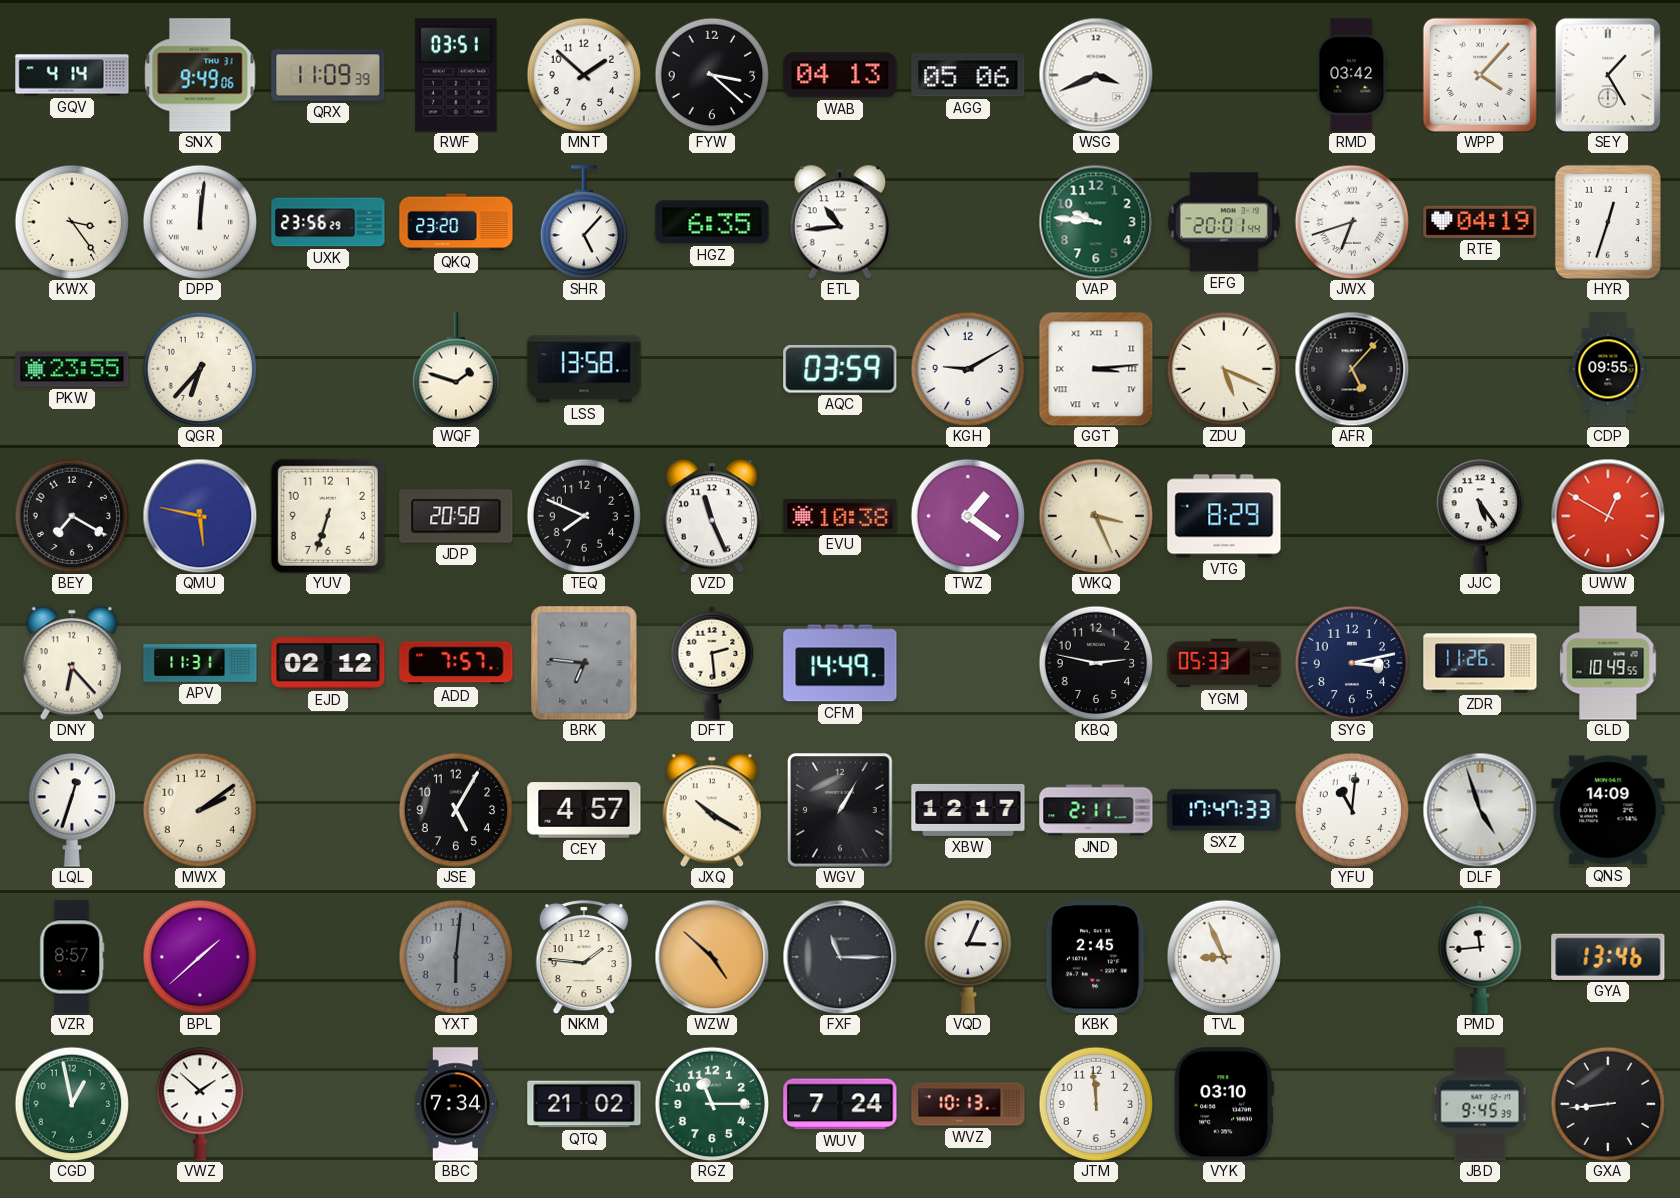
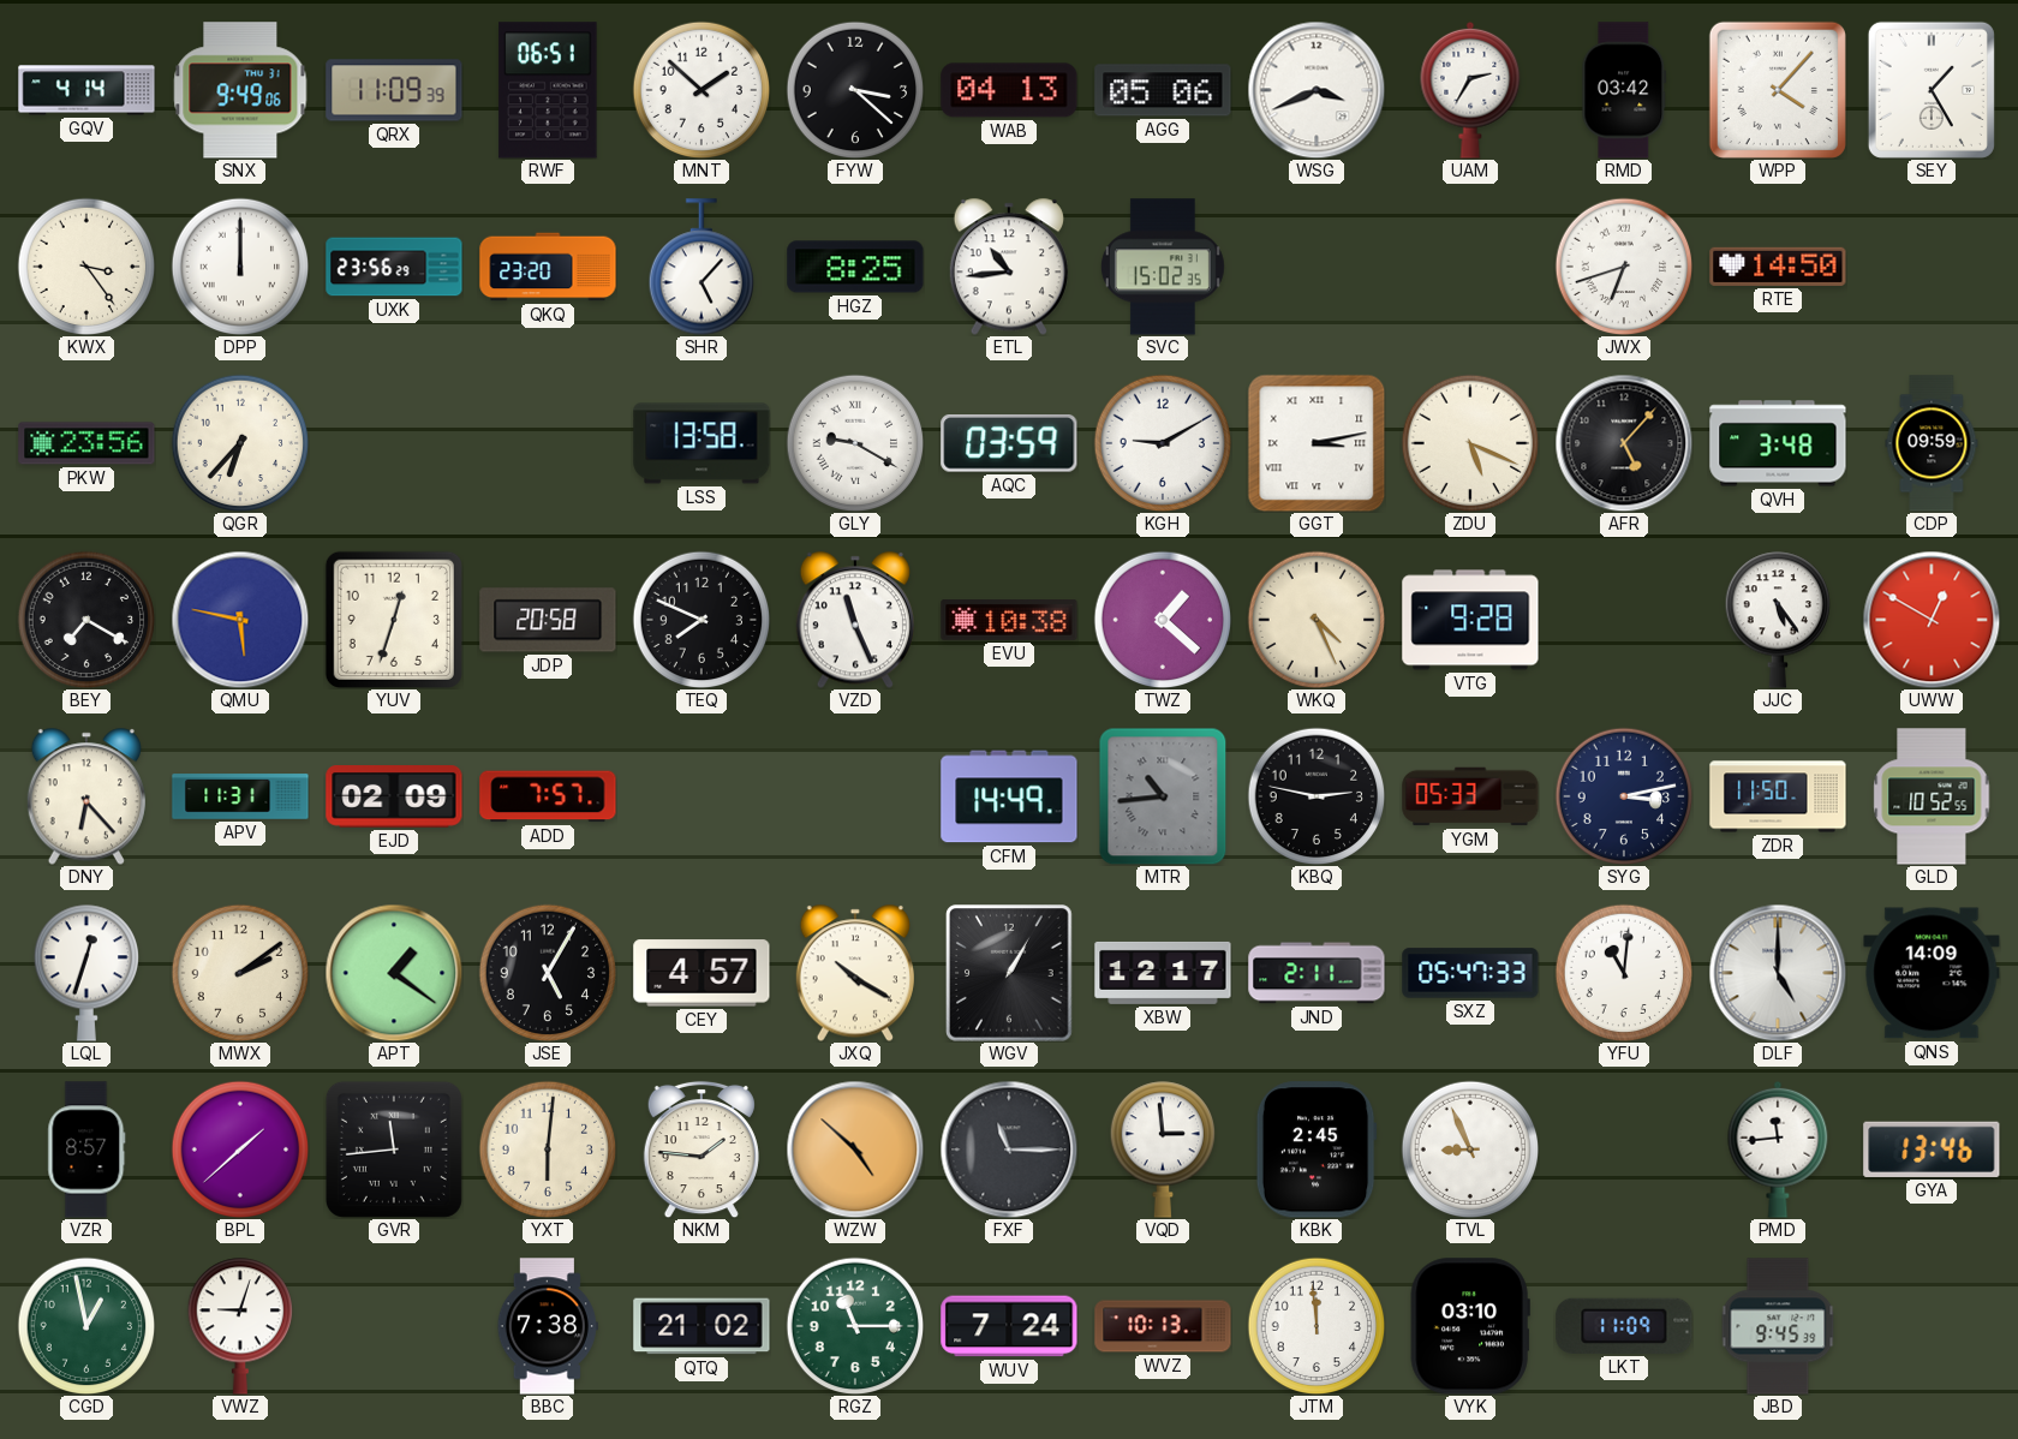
RWF: 03:51 -> 06:51
UAM: none -> 2:35
DPP: 12:01 -> 12:00
HGZ: 6:35 -> 8:25
SVC: none -> 15:02
VAP: 9:46 -> none
EFG: 20:01 -> none
RTE: 04:19 -> 14:50
HYR: 12:33 -> none
PKW: 23:55 -> 23:56
WQF: 1:48 -> none
GLY: none -> 9:20
GGT: 3:14 -> 3:13
QVH: none -> 3:48
CDP: 09:55 -> 09:59
YUV: 6:33 -> 12:33
TWZ: 1:21 -> 1:22
WKQ: 3:26 -> 4:26
VTG: 8:29 -> 9:28
EJD: 02:12 -> 02:09
BRK: 6:46 -> none
DFT: 2:29 -> none
MTR: none -> 10:44
ZDR: 11:26 -> 11:50
GLD: 10:49 -> 10:52
APT: none -> 1:21
SXZ: 17:47 -> 05:47
DLF: 4:57 -> 5:00
GVR: none -> 11:44
YXT dial: grey -> cream
VQD: 3:04 -> 2:59
VWZ: 1:52 -> 9:03
BBC: 7:34 -> 7:38
LKT: none -> 11:09
GXA: 8:44 -> none
